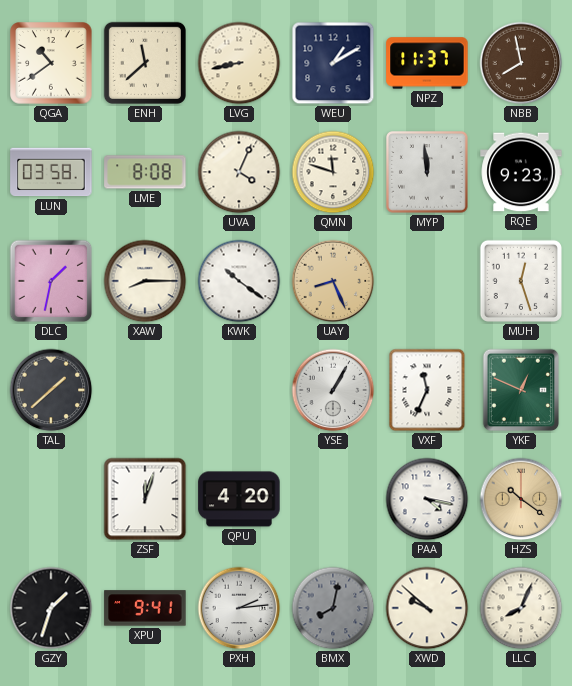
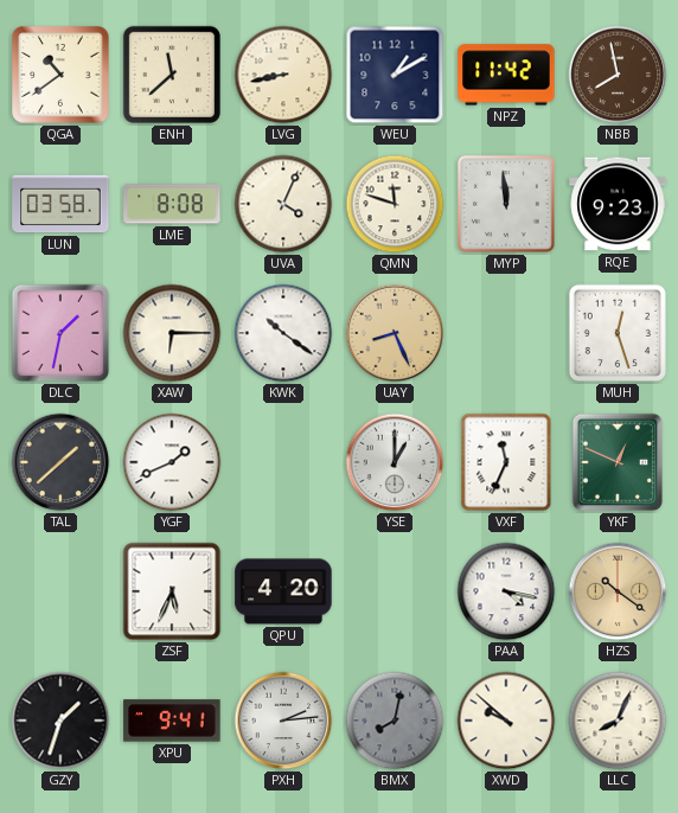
NPZ: 11:37 -> 11:42
XAW: 8:15 -> 6:15
YGF: none -> 1:41
YSE: 1:05 -> 1:00
ZSF: 12:03 -> 5:34
